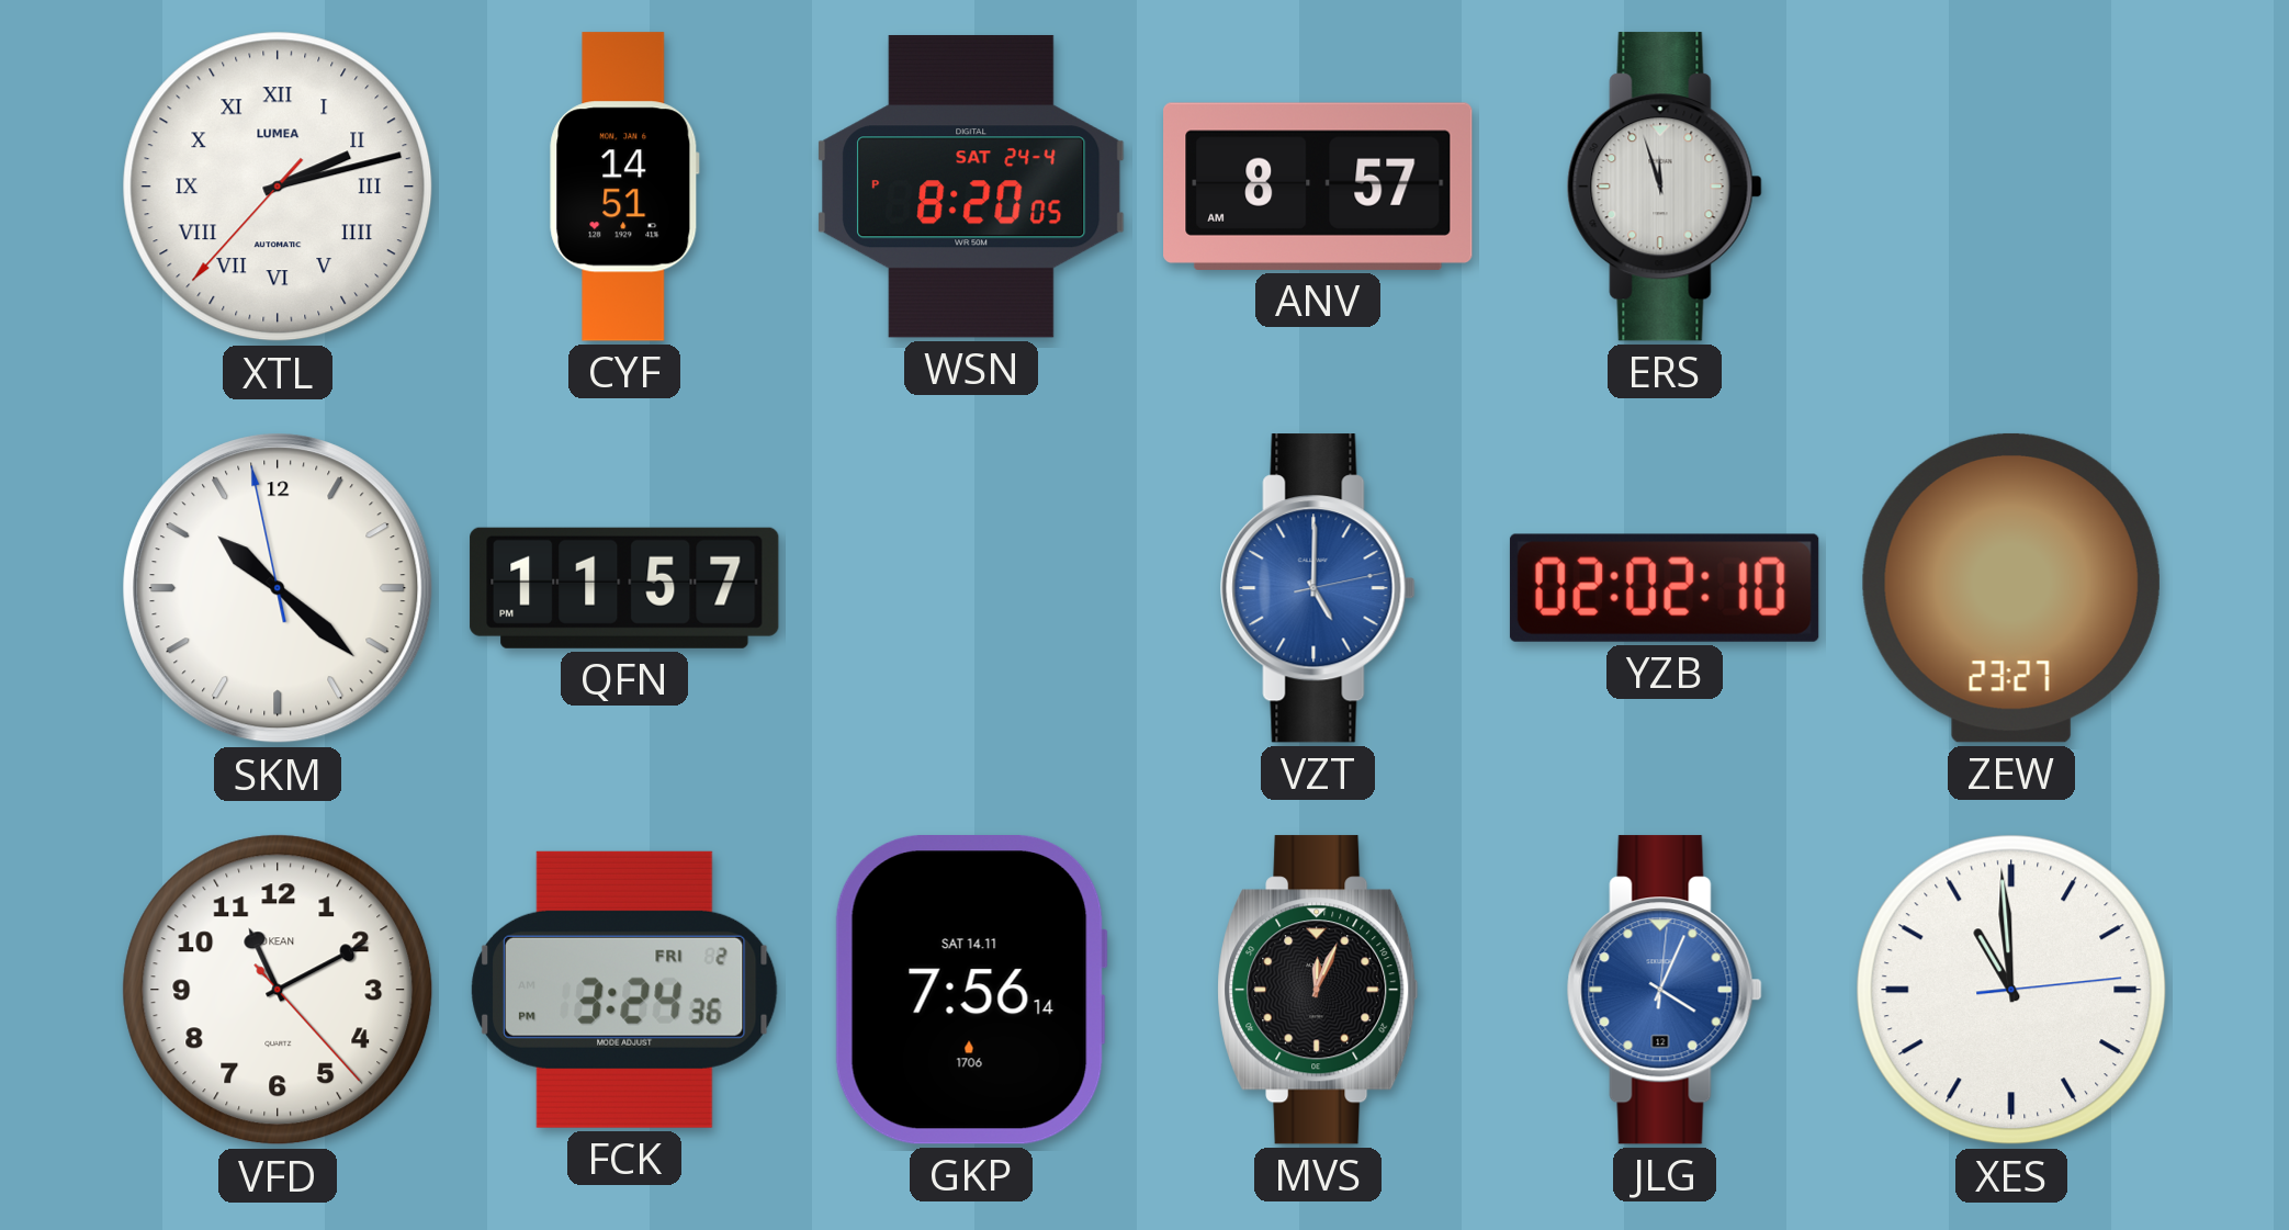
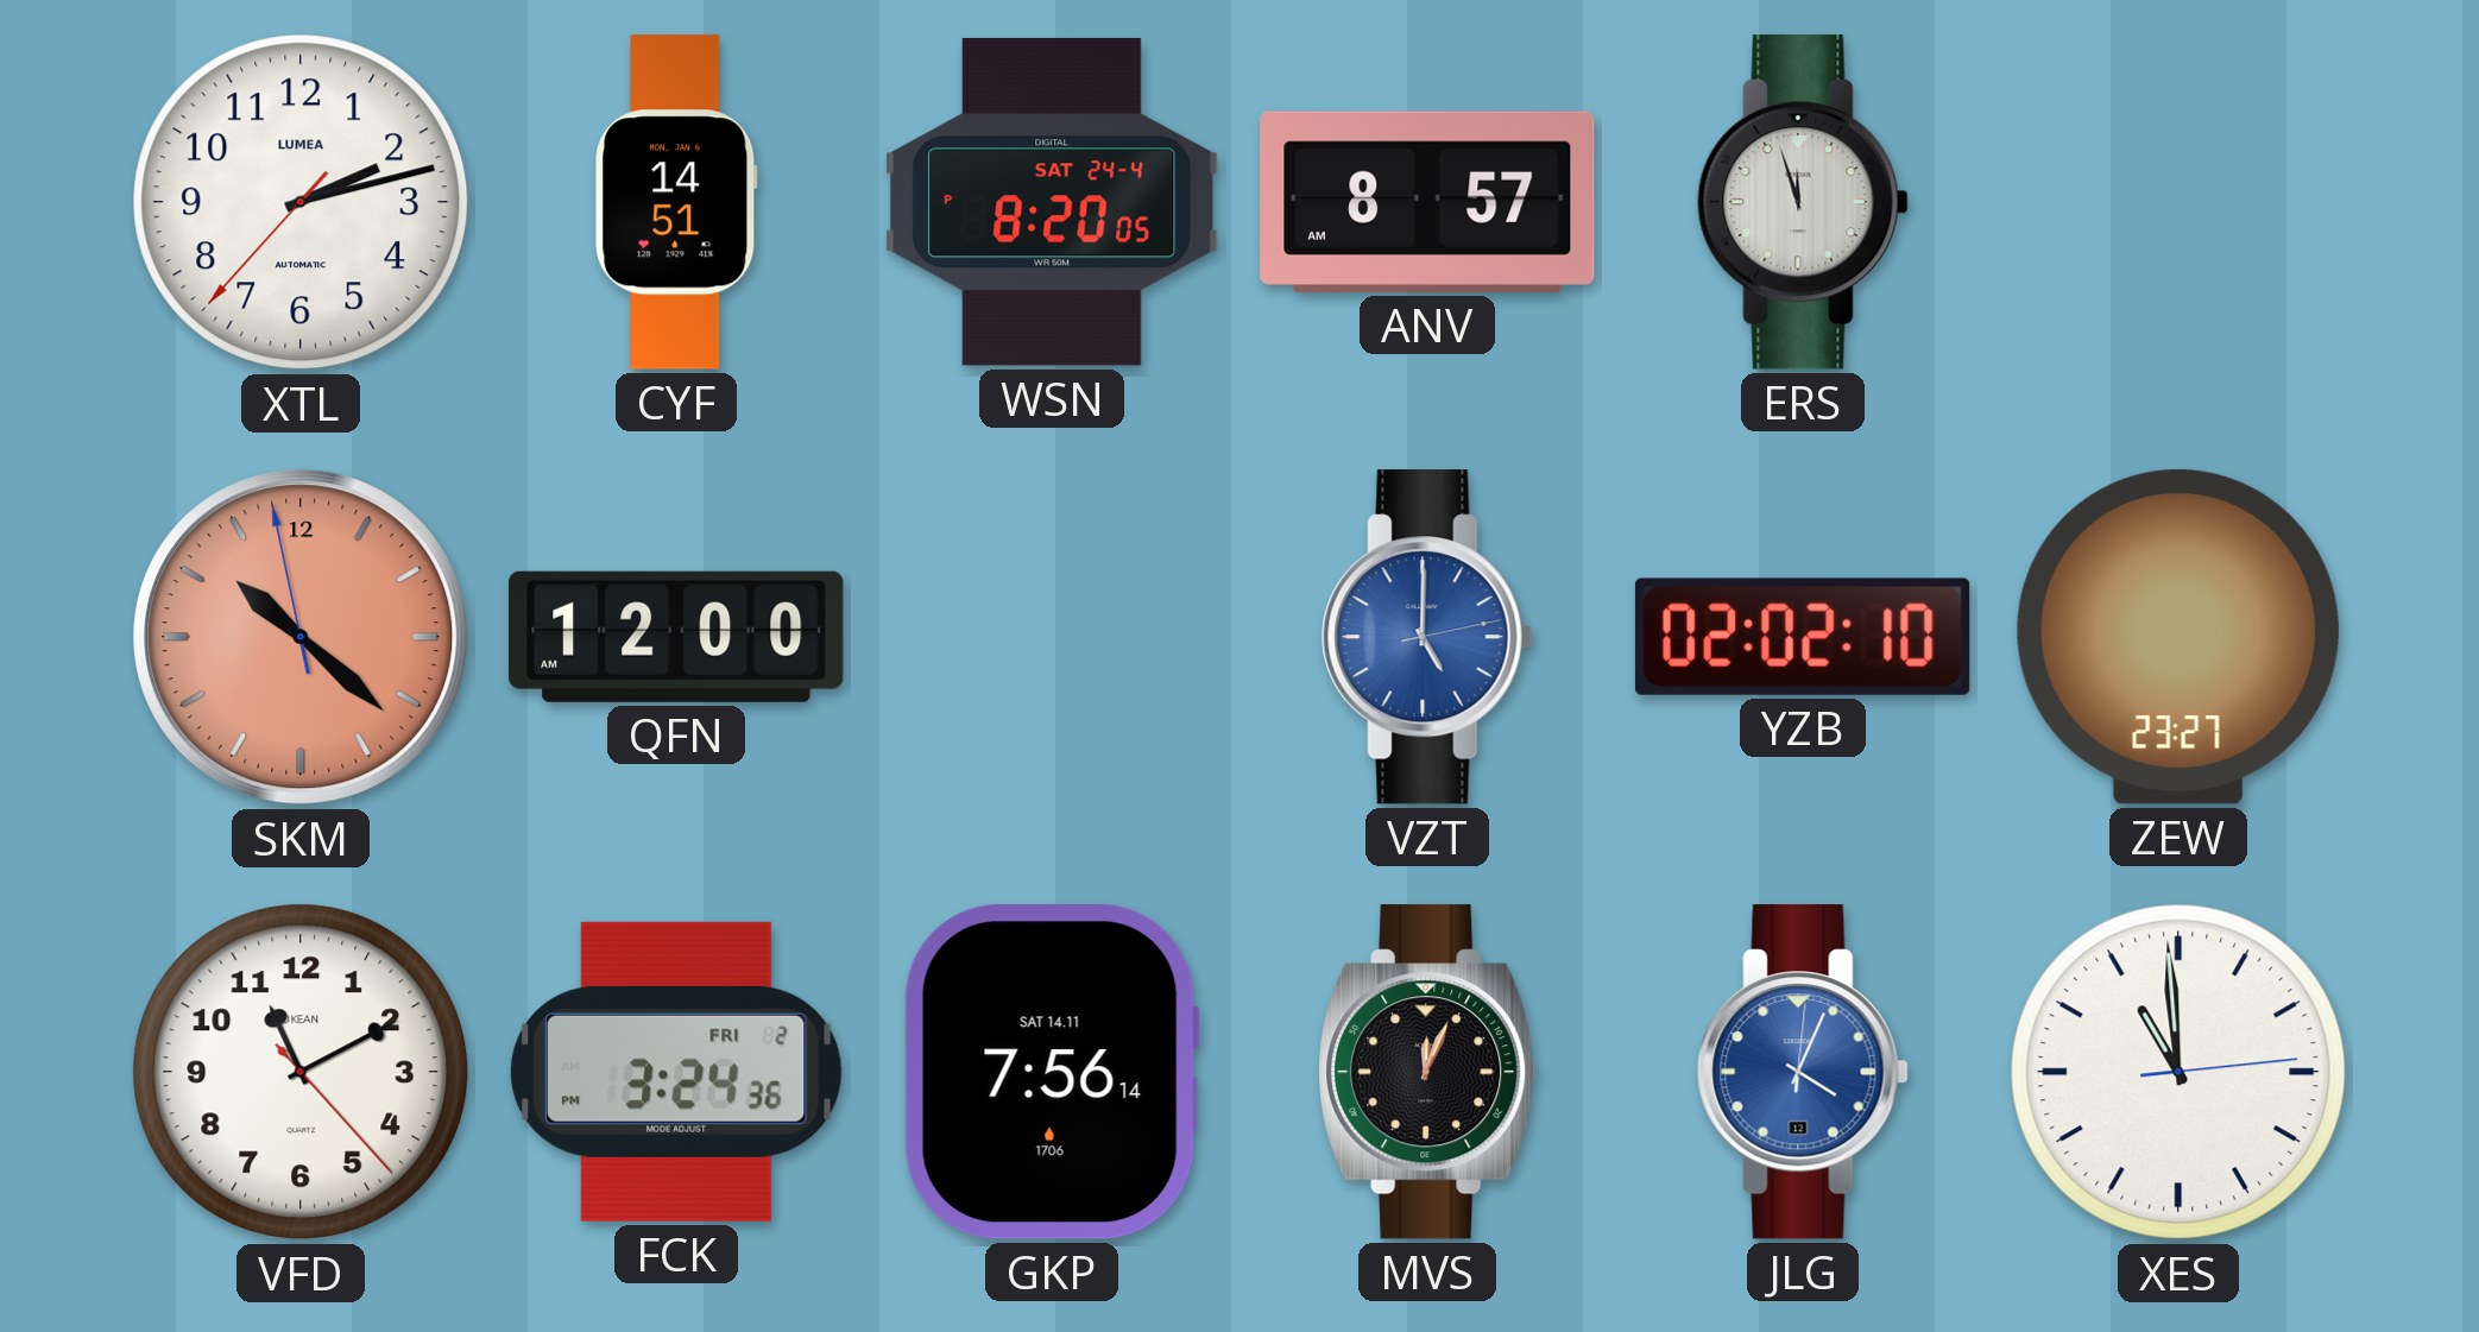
XTL numerals: Roman -> Arabic
SKM dial: white -> salmon
QFN: 11:57 -> 12:00
